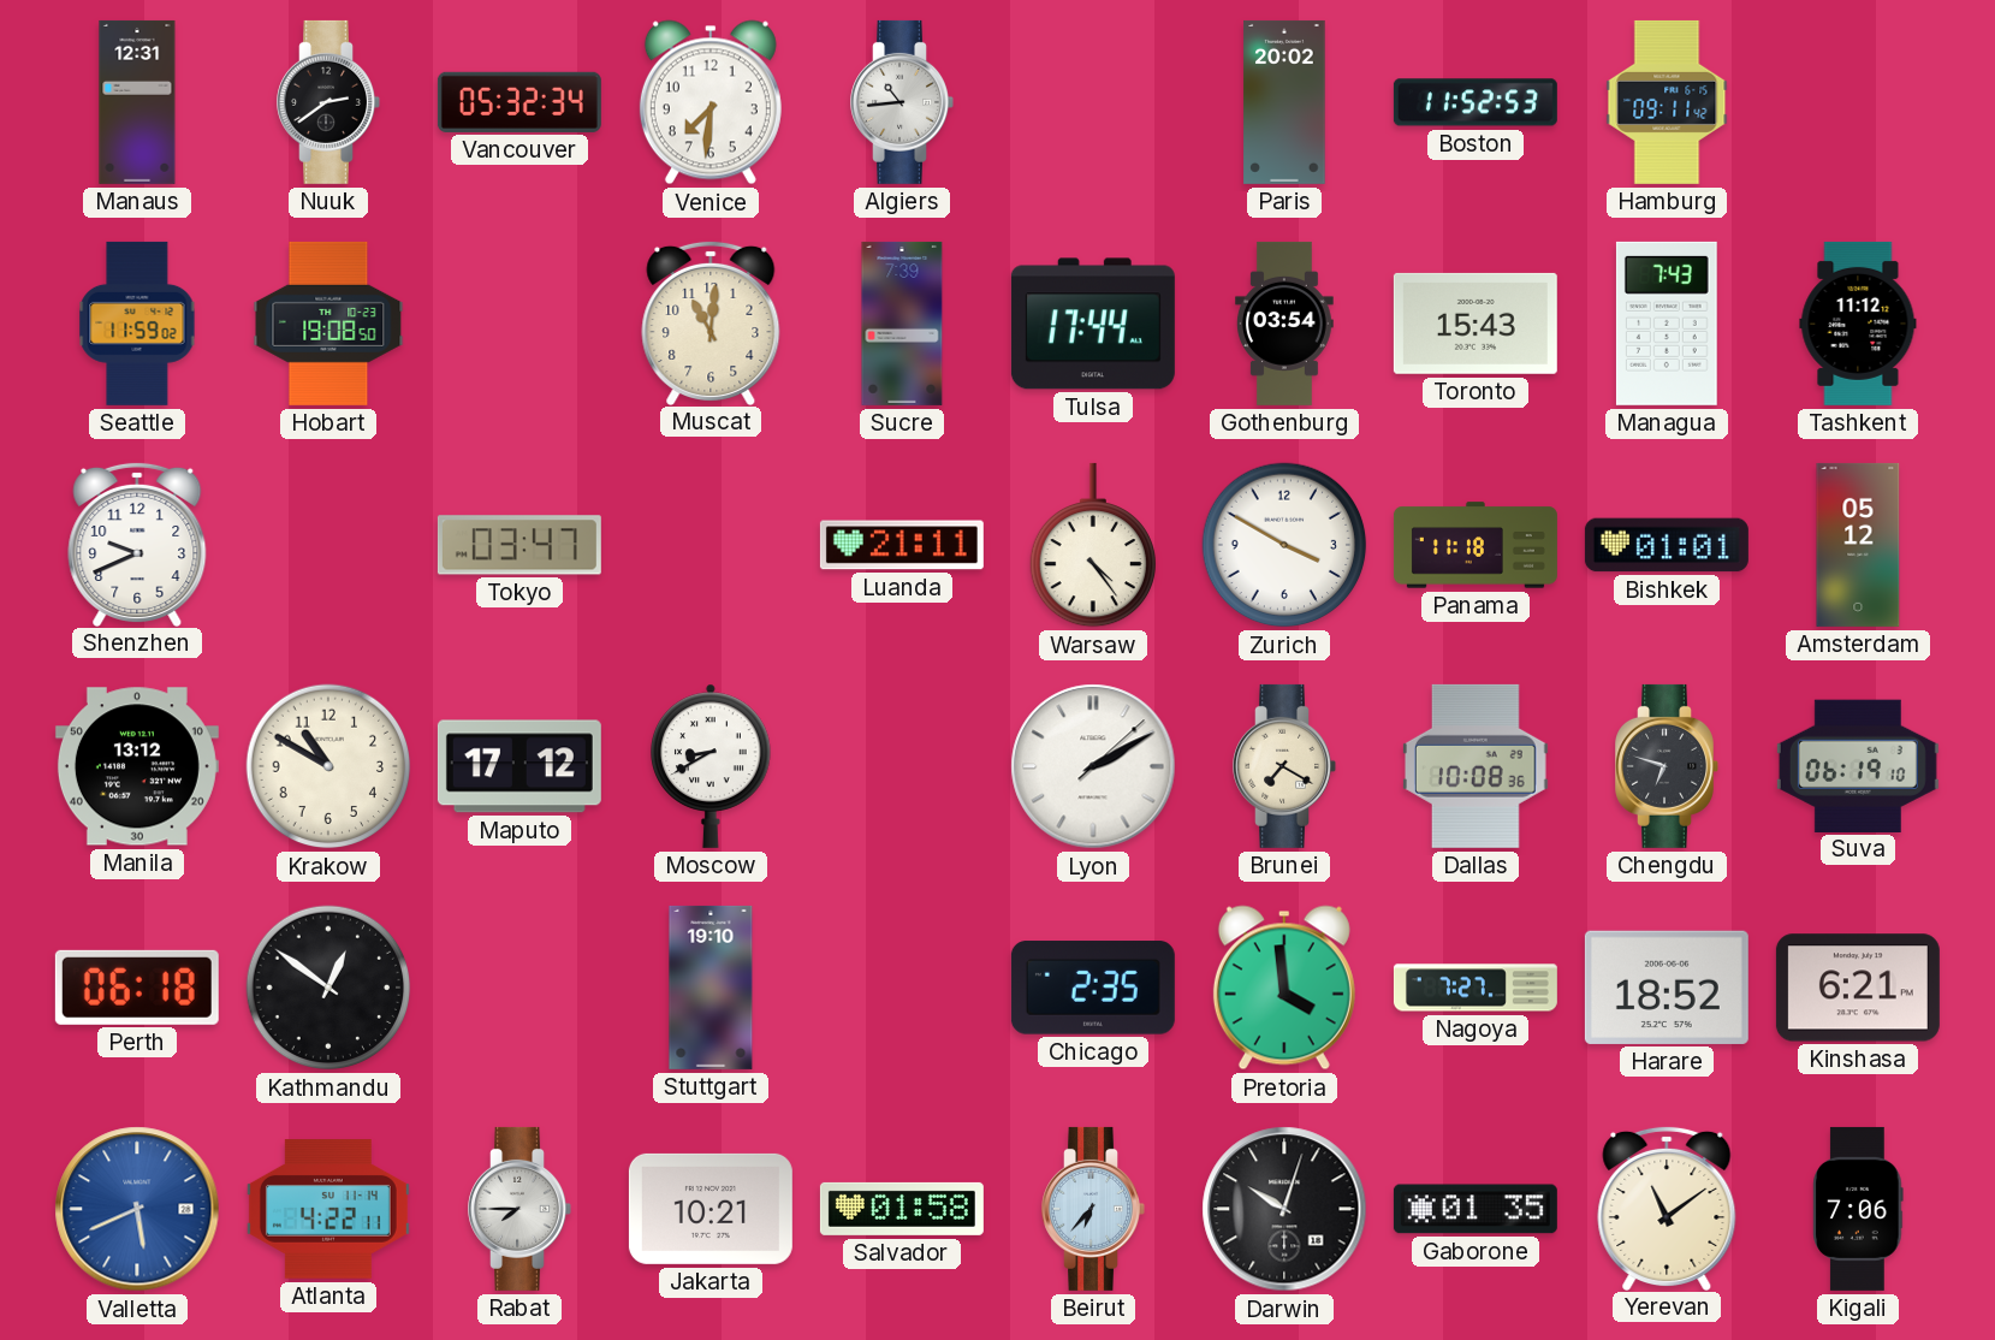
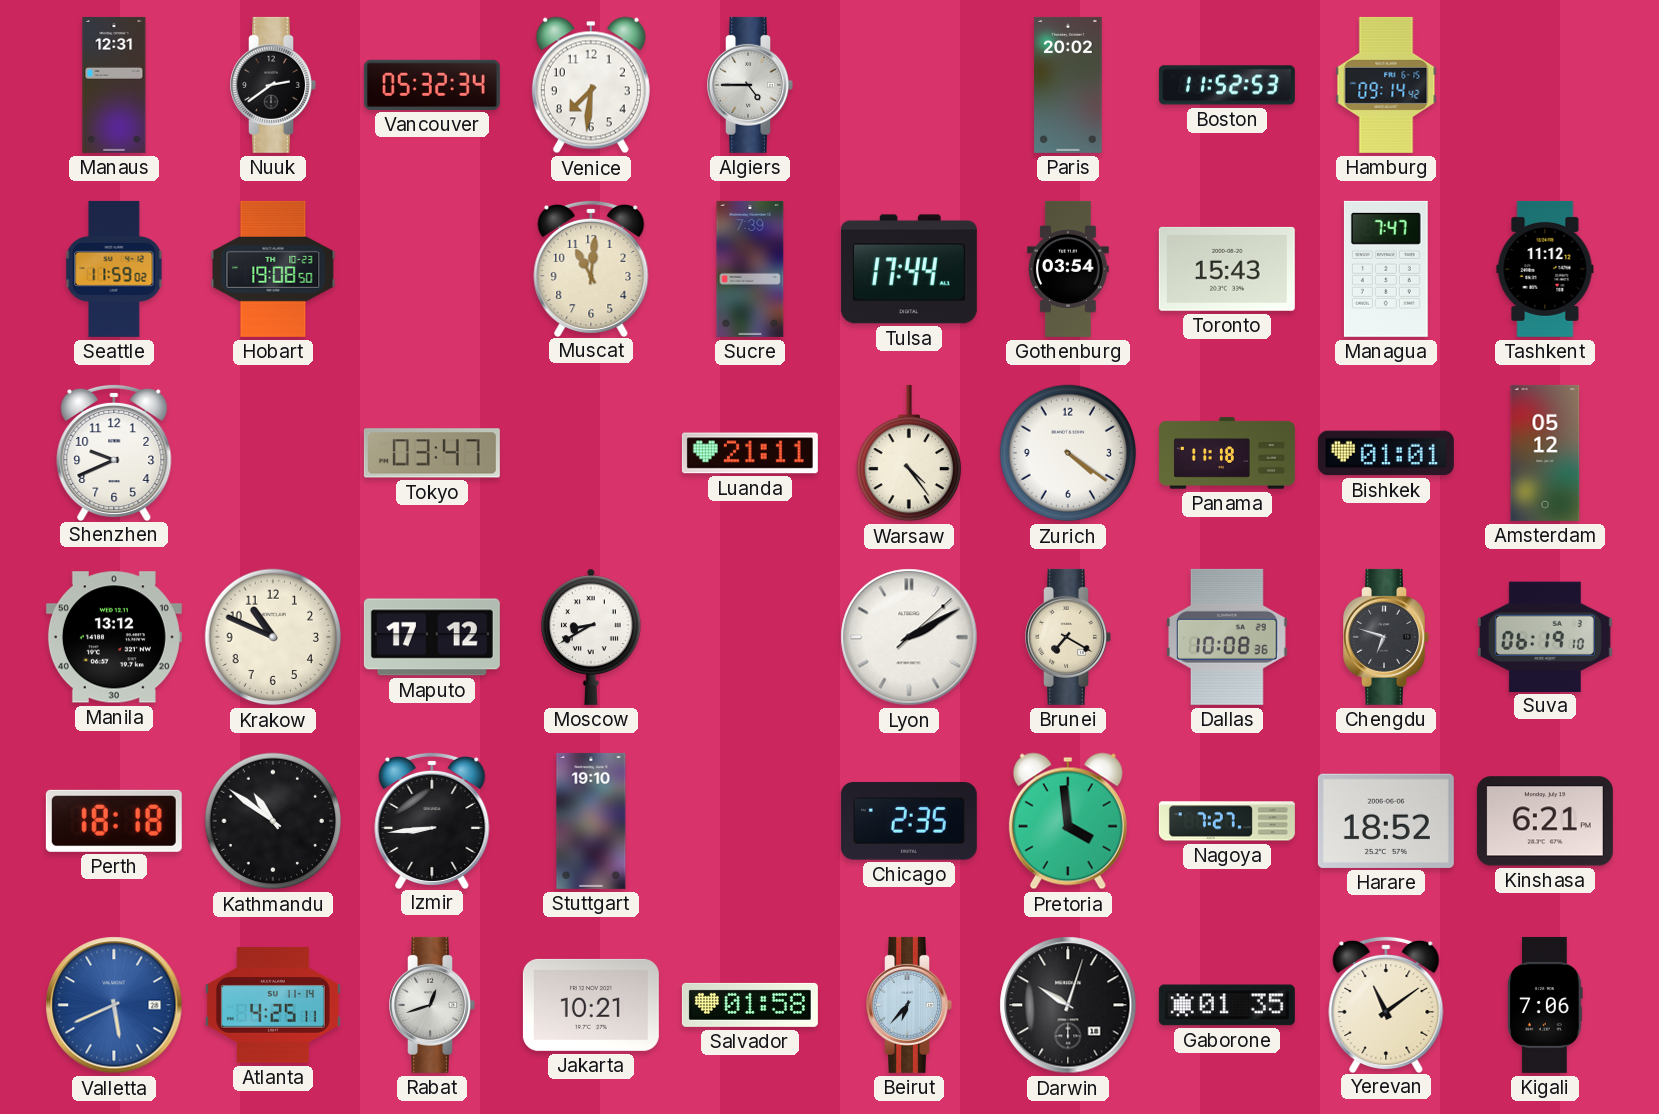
Algiers: 10:44 -> 4:45
Hamburg: 09:11 -> 09:14
Managua: 7:43 -> 7:47
Zurich: 3:50 -> 4:21
Krakow: 10:50 -> 10:49
Perth: 06:18 -> 18:18
Kathmandu: 12:51 -> 10:51
Izmir: none -> 8:44
Atlanta: 4:22 -> 4:25
Rabat: 7:45 -> 12:42
